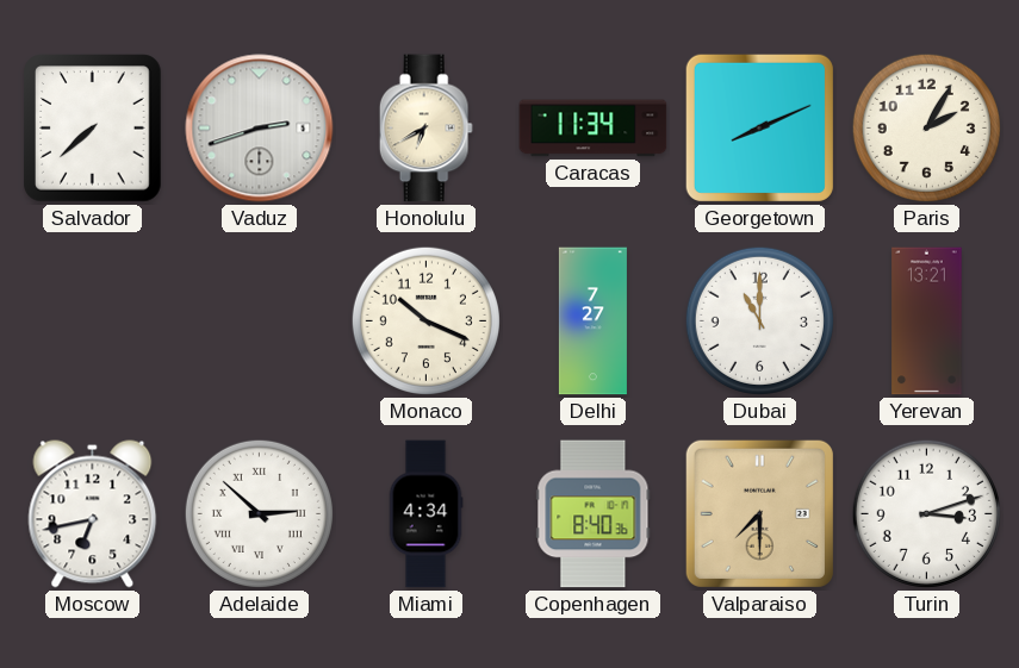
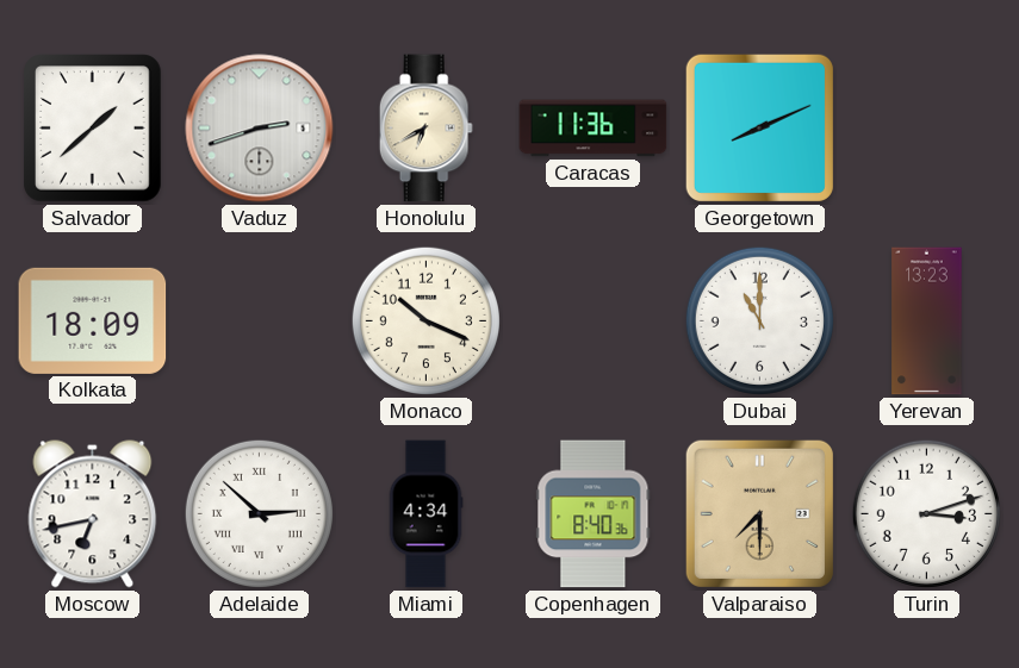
Salvador: 7:38 -> 1:38
Caracas: 11:34 -> 11:36
Paris: 2:05 -> none
Kolkata: none -> 18:09
Delhi: 7:27 -> none
Yerevan: 13:21 -> 13:23
